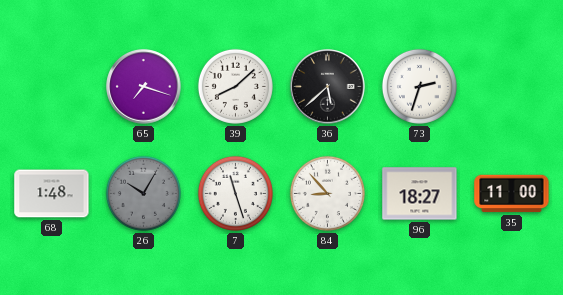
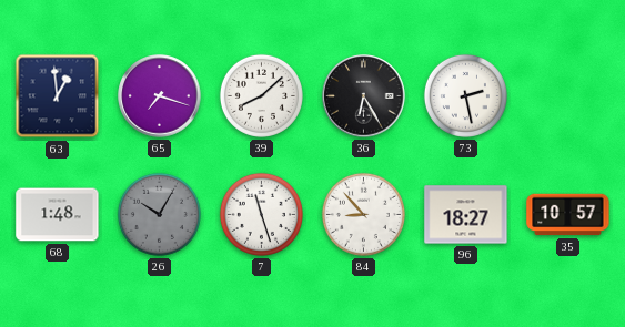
63: none -> 12:59
36: 5:38 -> 6:25
73: 2:33 -> 2:28
35: 11:00 -> 10:57
